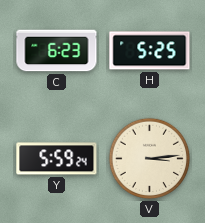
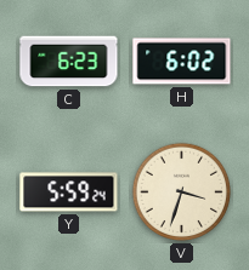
H: 5:25 -> 6:02
V: 3:14 -> 3:33
